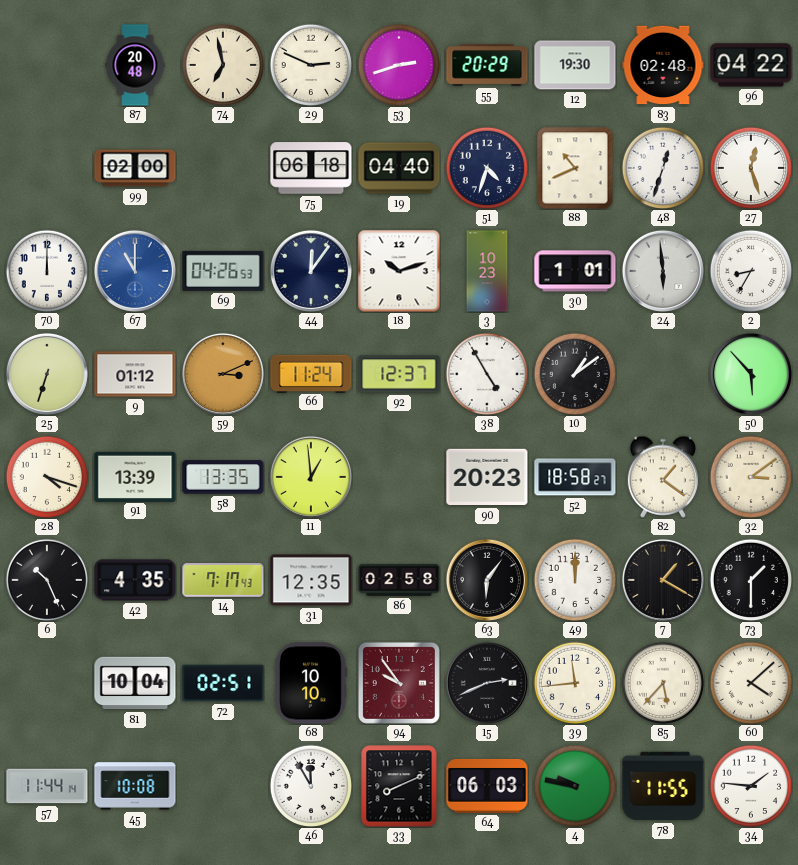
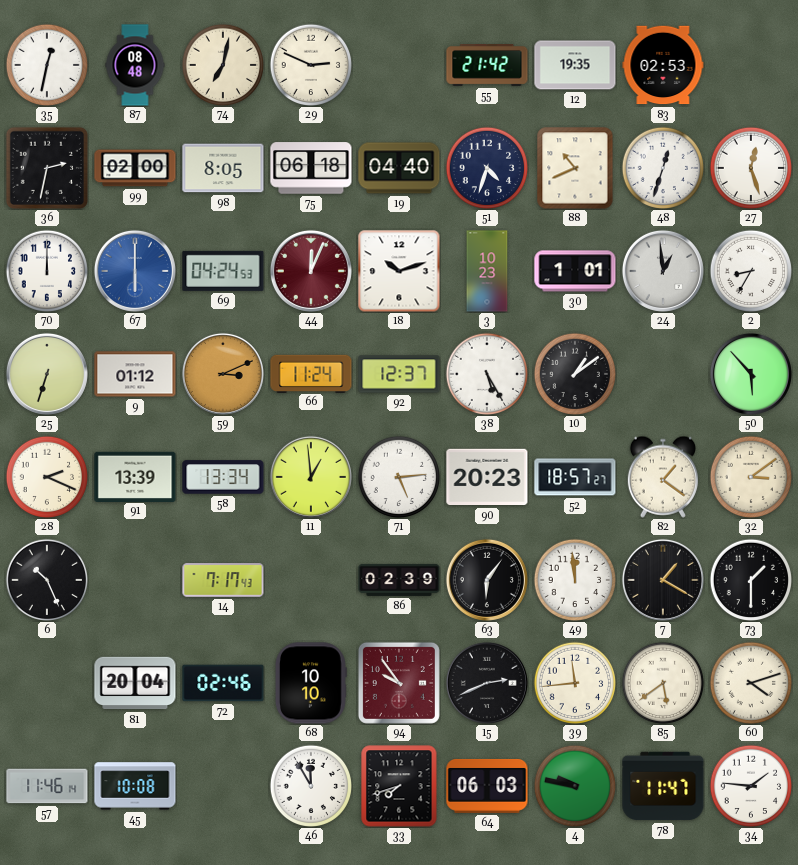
35: none -> 12:32
87: 20:48 -> 08:48
74: 6:58 -> 7:02
53: 2:42 -> none
55: 20:29 -> 21:42
12: 19:30 -> 19:35
83: 02:48 -> 02:53
96: 04:22 -> none
36: none -> 2:32
98: none -> 8:05
67: 11:00 -> 6:00
69: 04:26 -> 04:24
44: 12:06 -> 12:04
44 dial: navy -> burgundy
24: 5:59 -> 12:59
38: 4:55 -> 5:25
28: 4:18 -> 2:19
58: 13:35 -> 13:34
71: none -> 5:14
52: 18:58 -> 18:57
42: 4:35 -> none
31: 12:35 -> none
86: 02:58 -> 02:39
49: 12:00 -> 11:59
81: 10:04 -> 20:04
72: 02:51 -> 02:46
85: 5:37 -> 5:39
60: 4:08 -> 4:12
57: 11:44 -> 11:46
33: 8:11 -> 7:42
78: 11:55 -> 11:47
